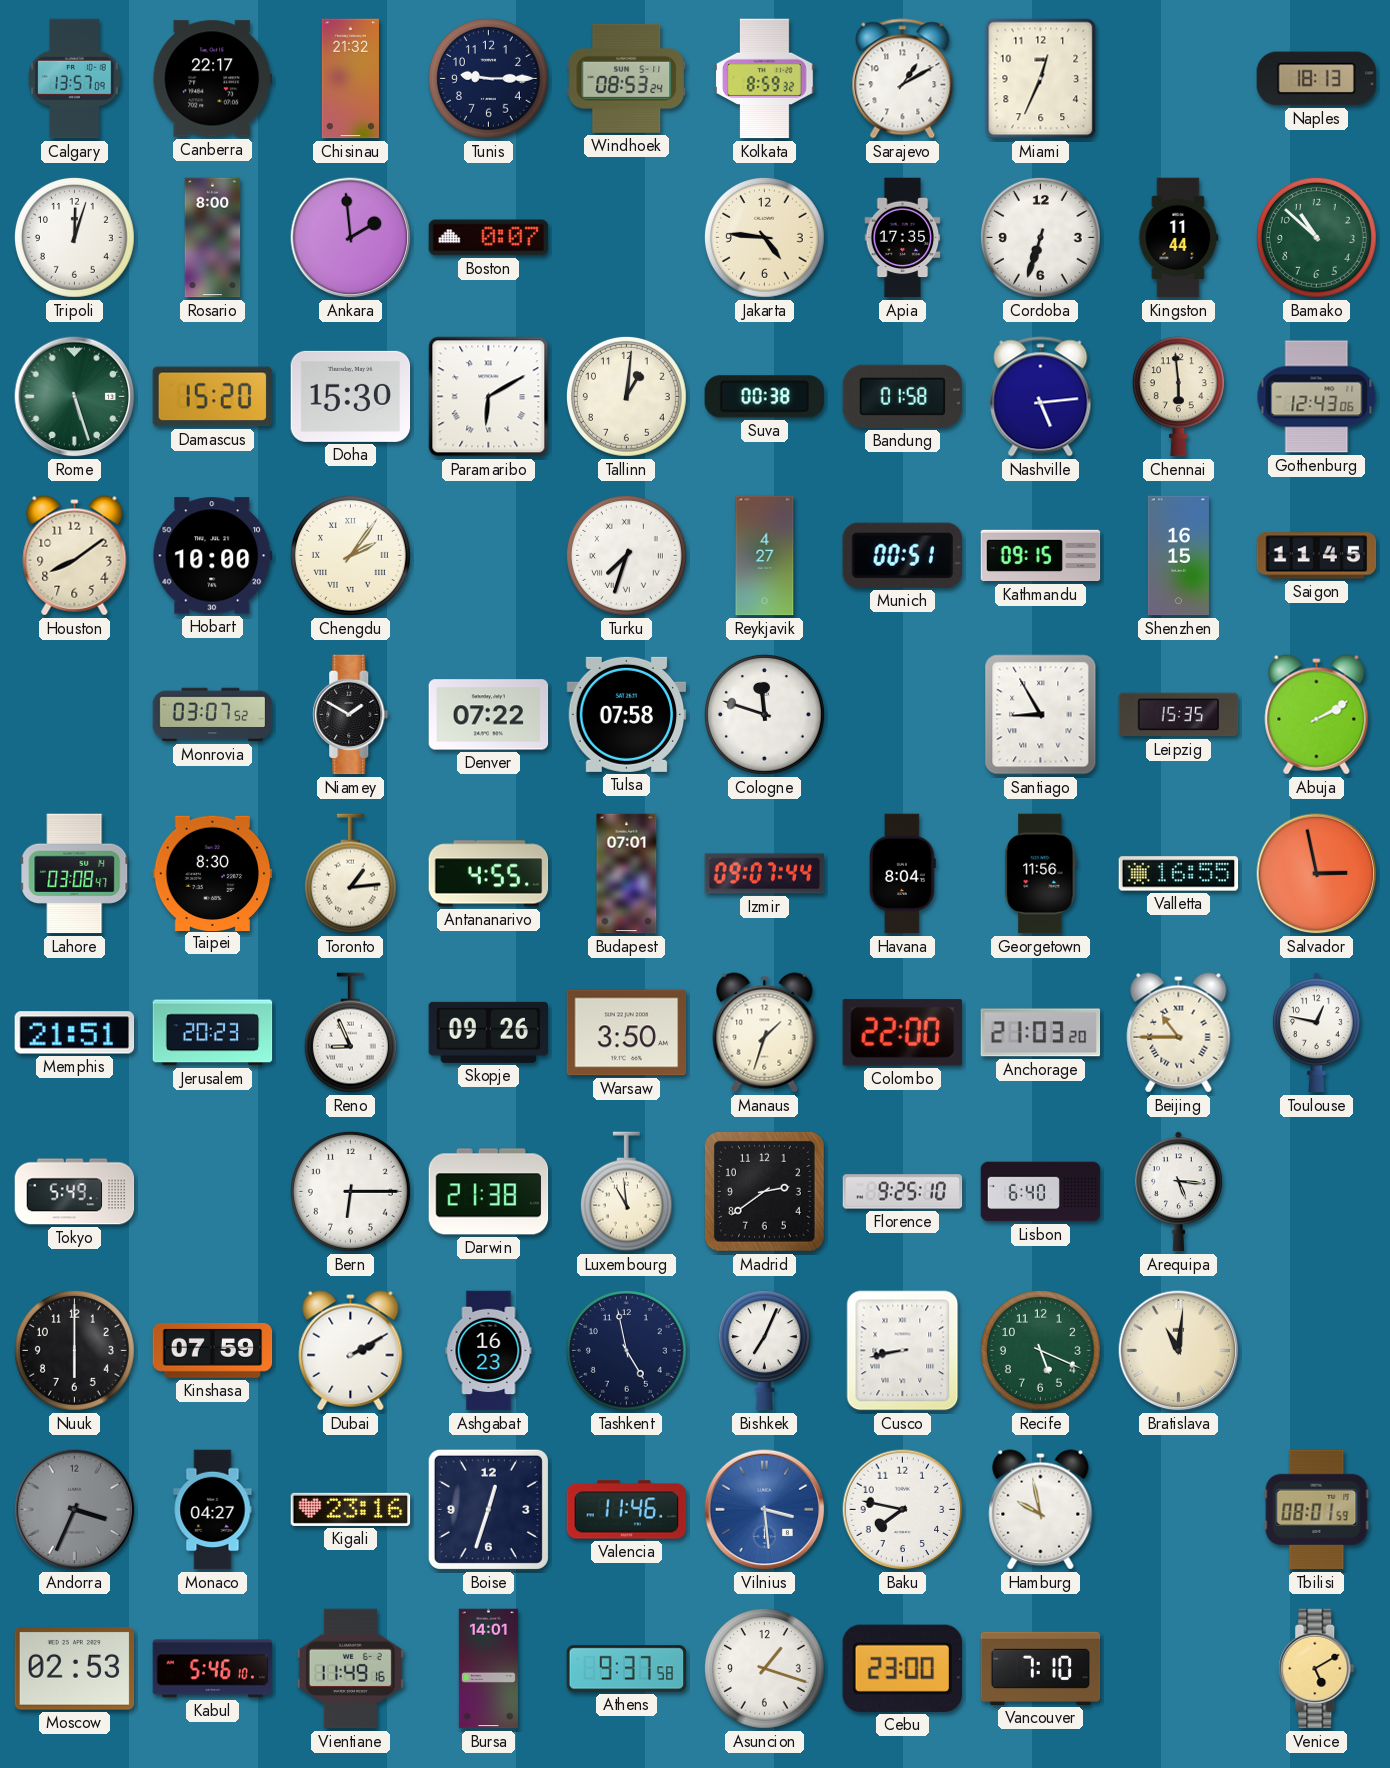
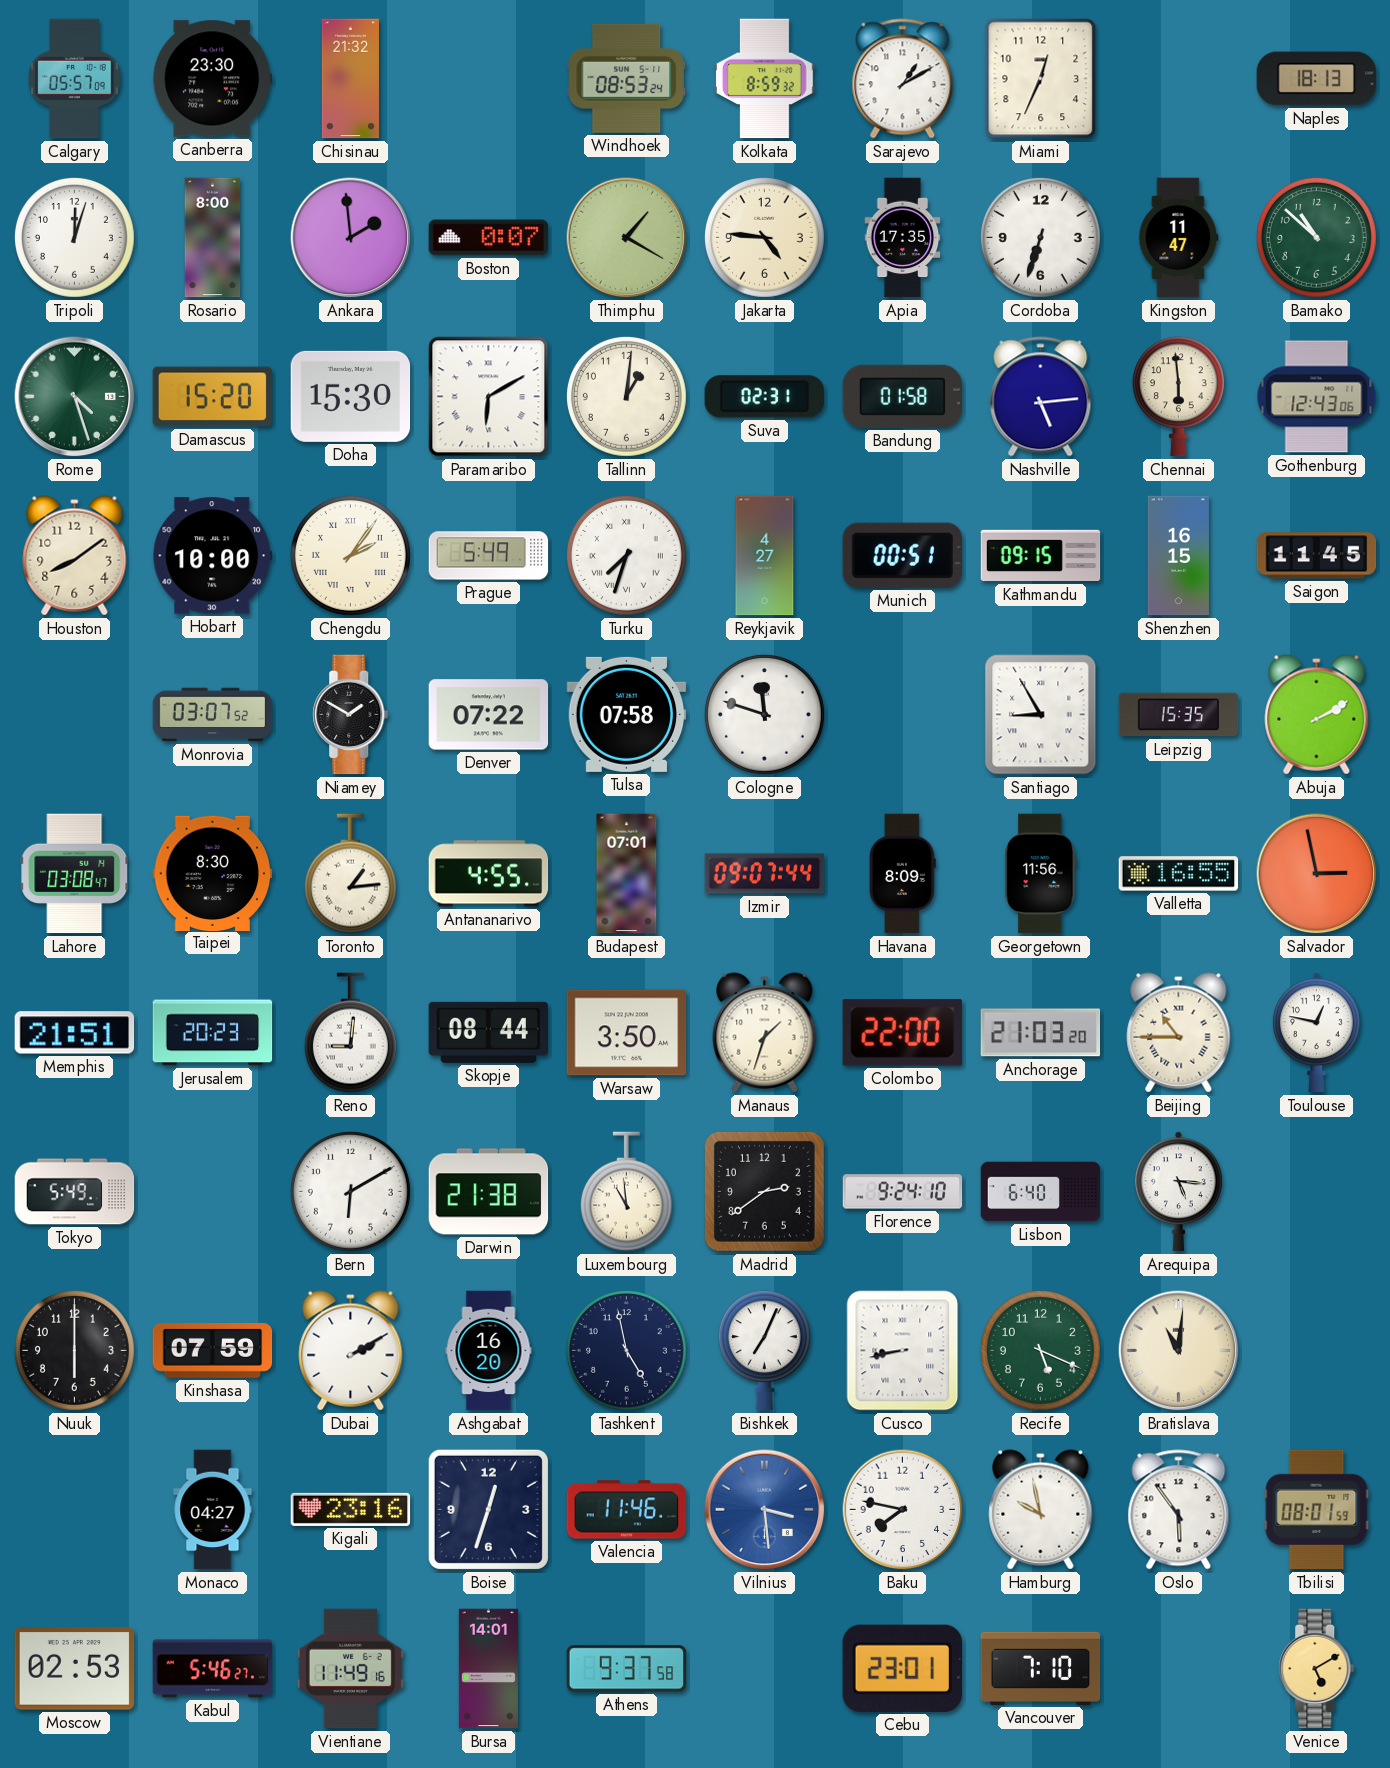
Calgary: 13:57 -> 05:57
Canberra: 22:17 -> 23:30
Tunis: 9:15 -> none
Thimphu: none -> 1:20
Kingston: 11:44 -> 11:47
Rome: 5:27 -> 4:27
Suva: 00:38 -> 02:31
Prague: none -> 5:49
Havana: 8:04 -> 8:09
Reno: 8:56 -> 9:01
Skopje: 09:26 -> 08:44
Bern: 6:15 -> 6:10
Florence: 9:25 -> 9:24
Ashgabat: 16:23 -> 16:20
Andorra: 3:34 -> none
Oslo: none -> 5:54
Kabul: 5:46:10 -> 5:46:27
Asuncion: 1:18 -> none
Cebu: 23:00 -> 23:01
